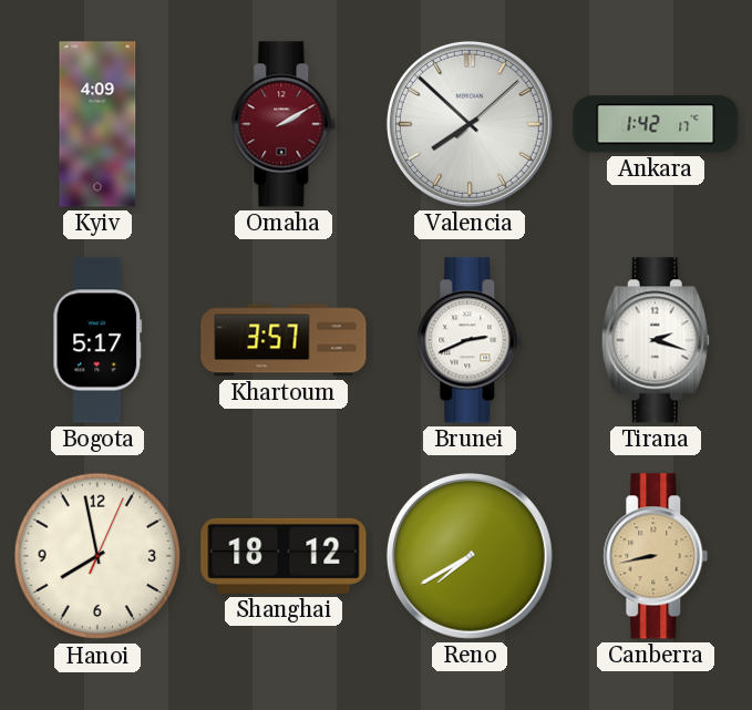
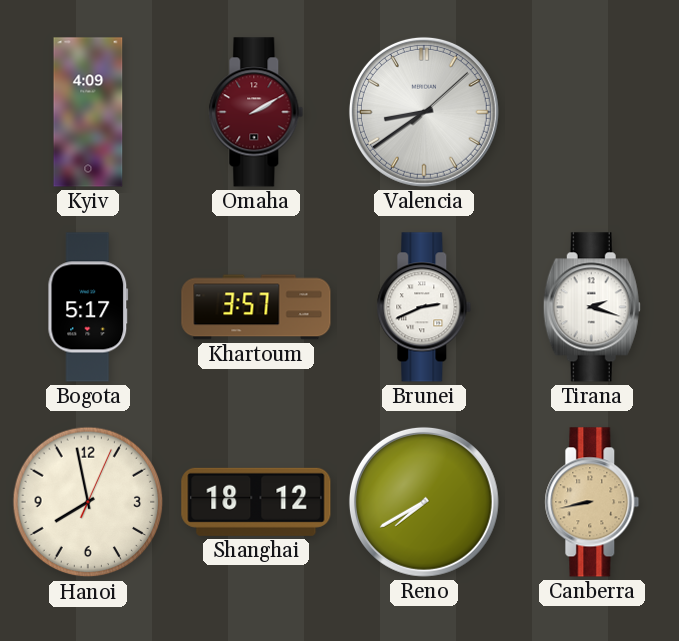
Valencia: 7:52 -> 8:39
Ankara: 1:42 -> none
